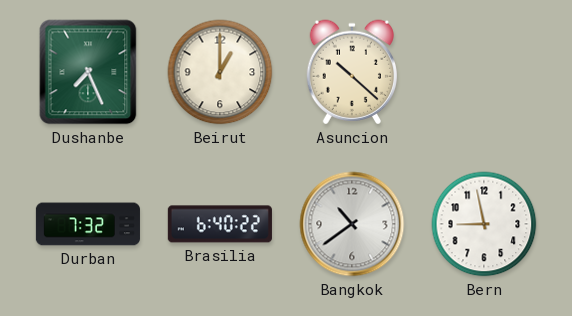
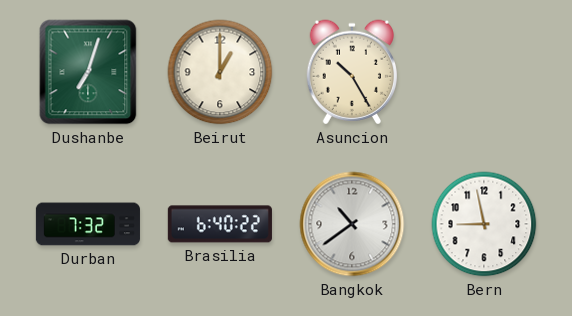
Dushanbe: 7:26 -> 7:03
Asuncion: 10:22 -> 10:25
